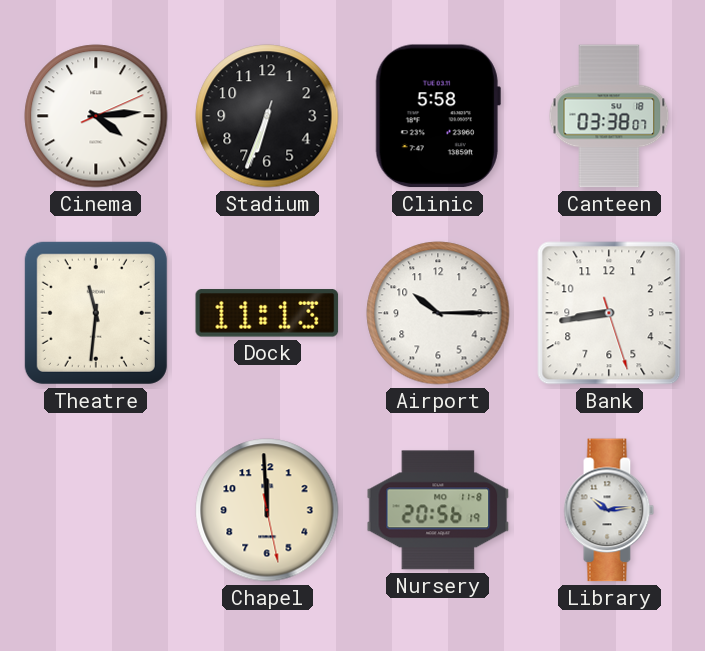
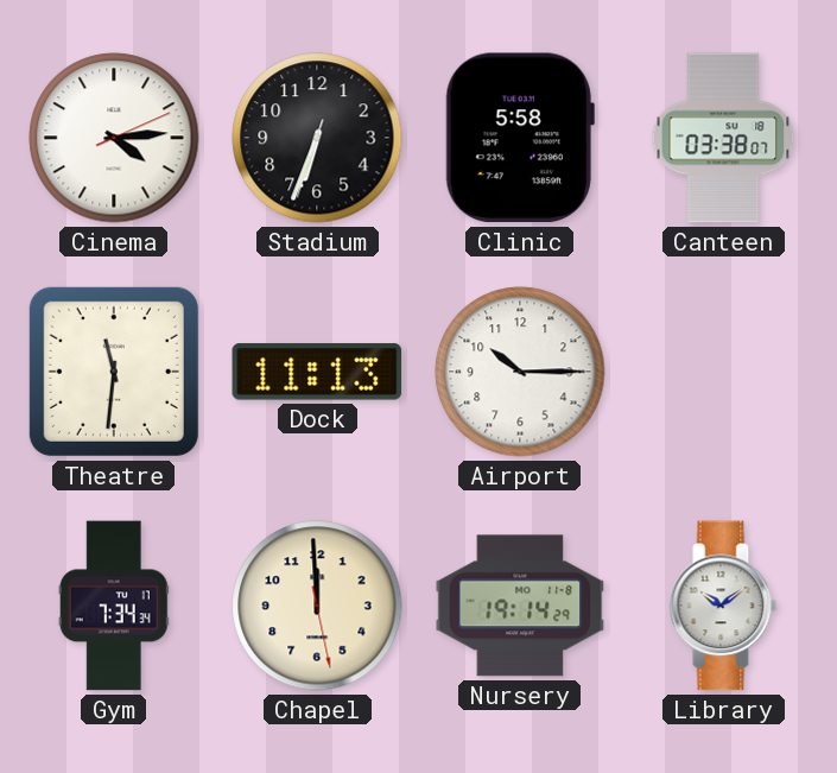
Bank: 8:43 -> none
Gym: none -> 7:34
Nursery: 20:56 -> 19:14
Library: 10:14 -> 10:09
